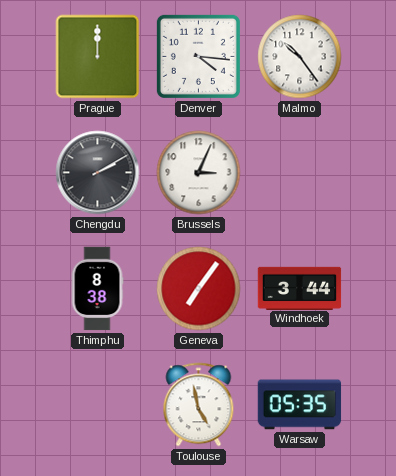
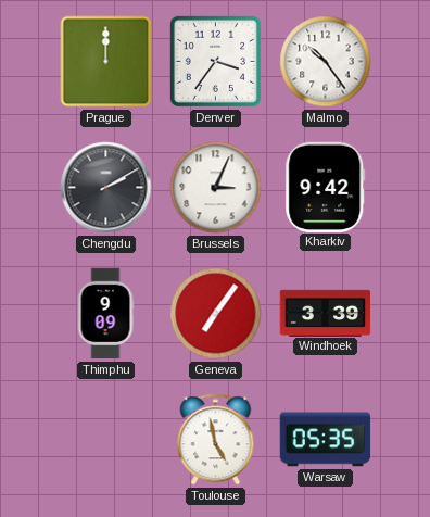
Denver: 4:16 -> 3:36
Kharkiv: none -> 9:42
Thimphu: 8:38 -> 9:09
Windhoek: 3:44 -> 3:39
